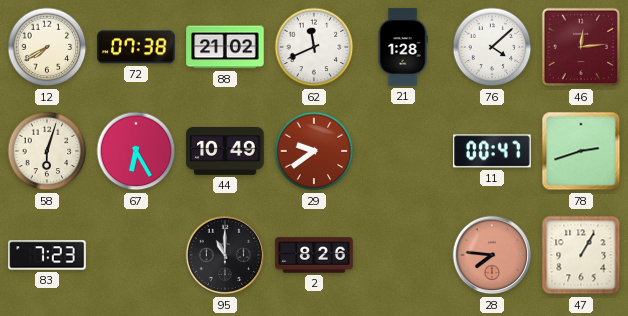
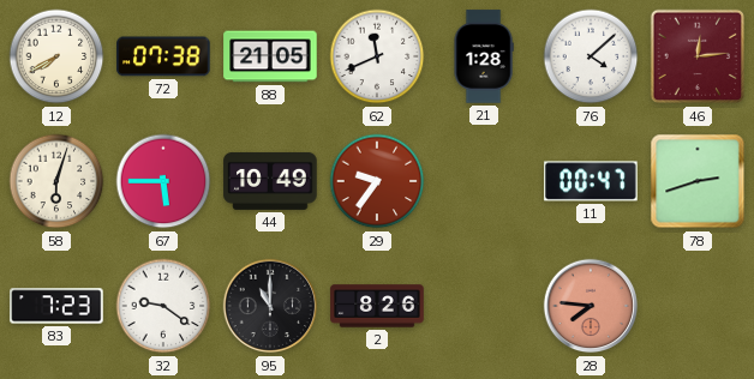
88: 21:02 -> 21:05
67: 6:25 -> 5:45
29: 9:39 -> 9:36
32: none -> 9:21
47: 1:05 -> none
